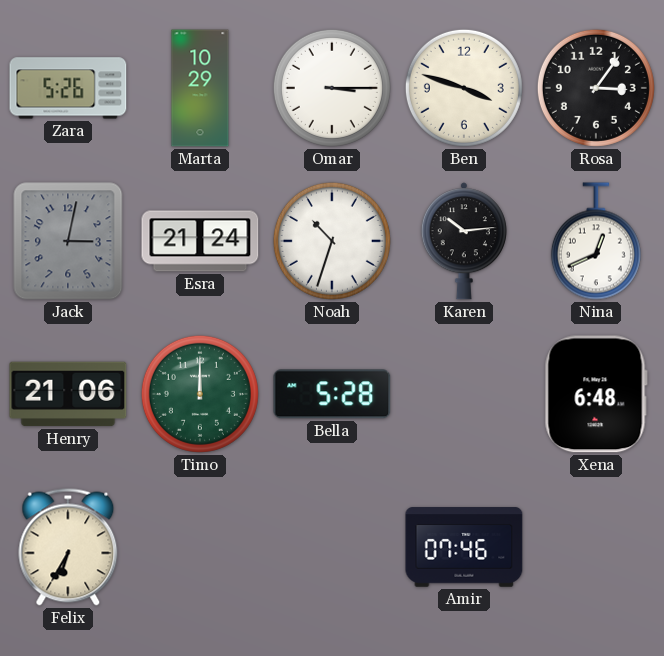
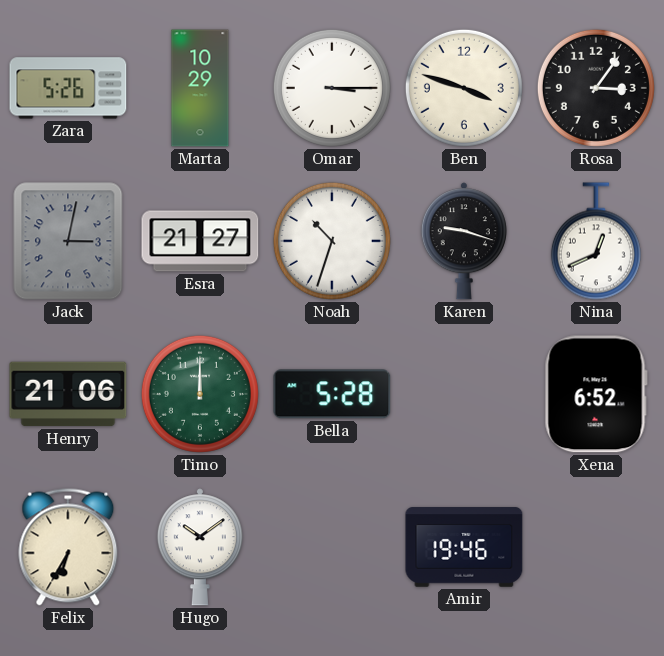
Esra: 21:24 -> 21:27
Karen: 10:14 -> 9:18
Xena: 6:48 -> 6:52
Hugo: none -> 10:09
Amir: 07:46 -> 19:46
